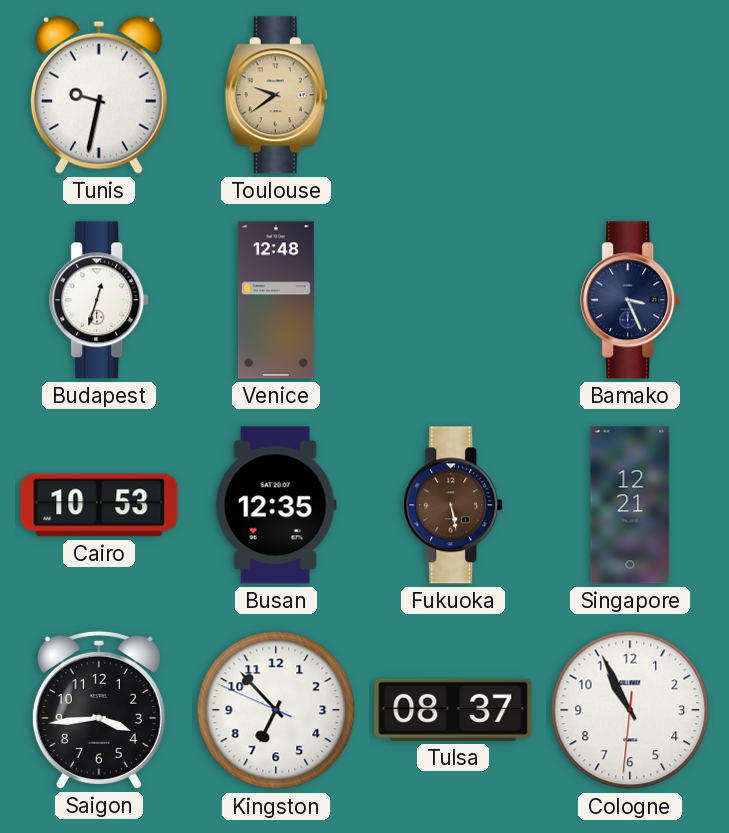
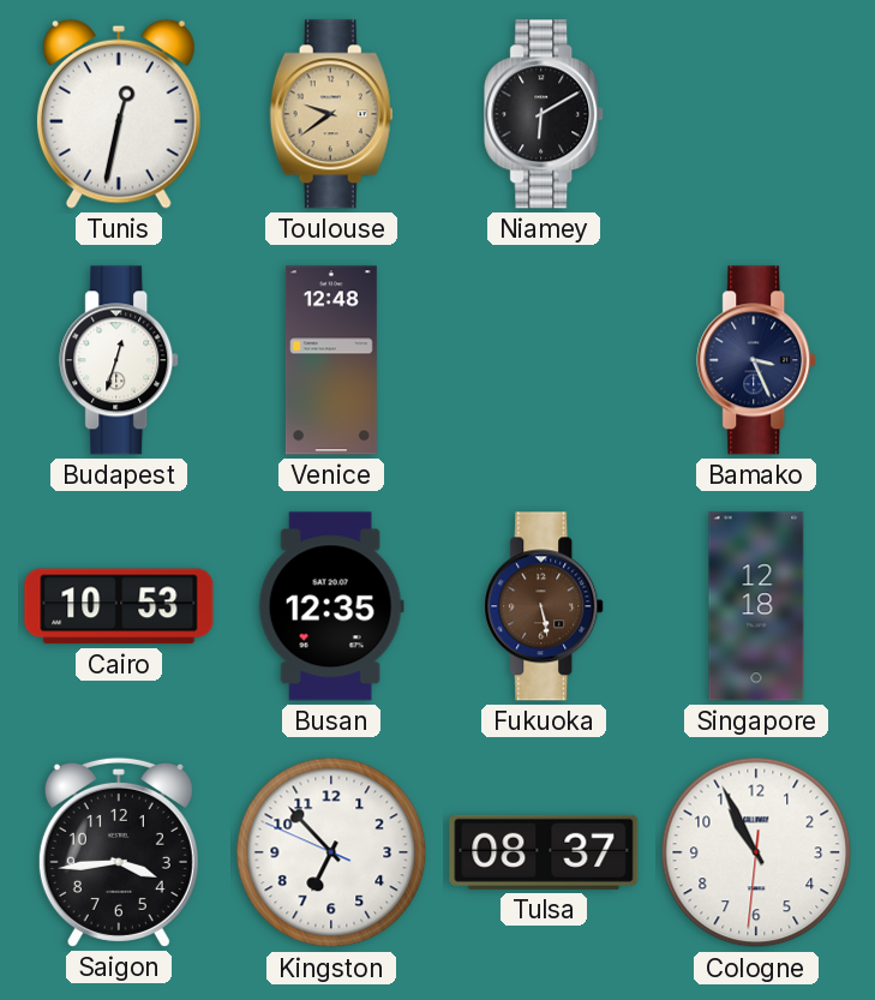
Tunis: 9:32 -> 12:32
Niamey: none -> 6:10
Singapore: 12:21 -> 12:18
